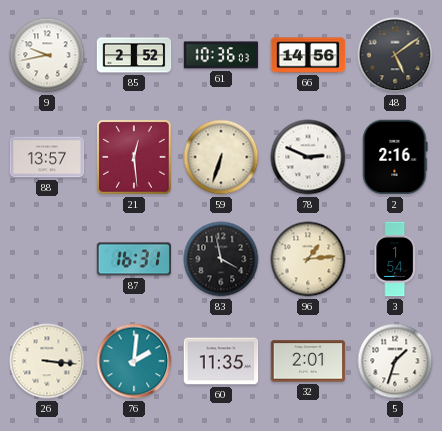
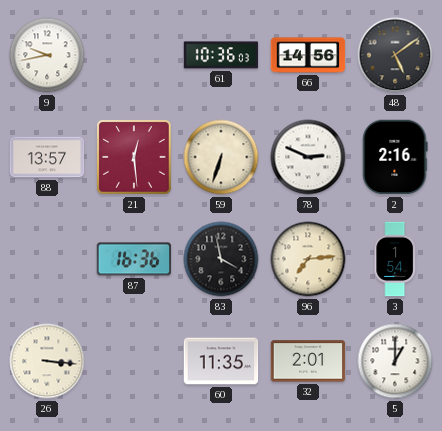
85: 2:52 -> none
87: 16:31 -> 16:36
96: 1:14 -> 7:14
76: 2:01 -> none
5: 1:33 -> 1:00
